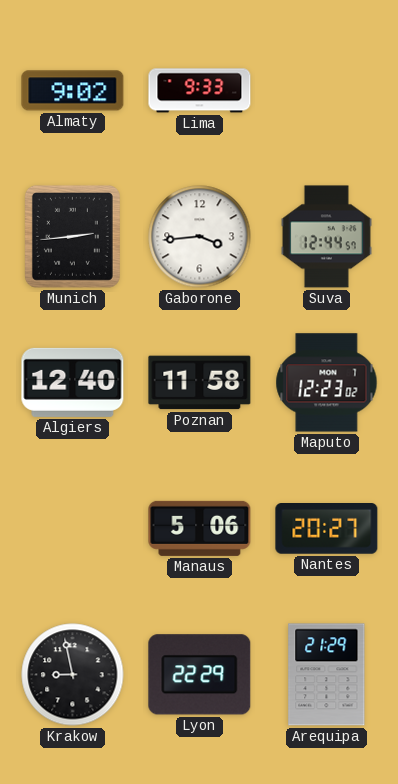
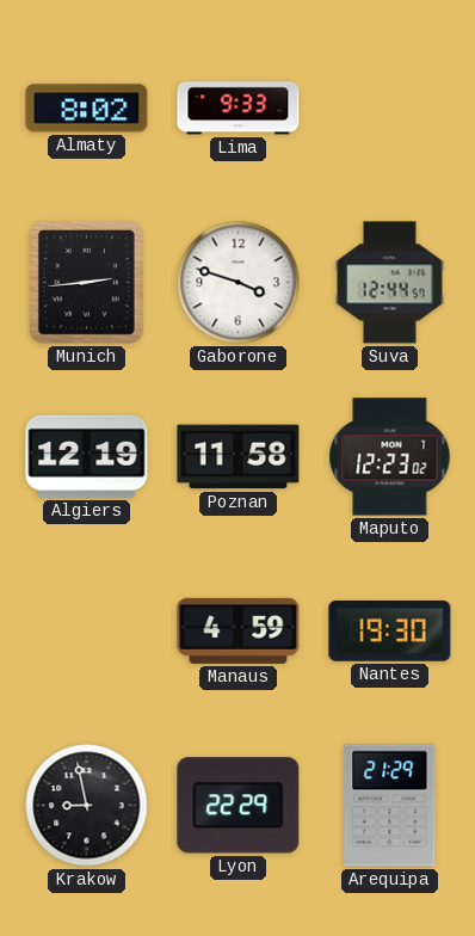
Almaty: 9:02 -> 8:02
Gaborone: 3:44 -> 3:48
Algiers: 12:40 -> 12:19
Manaus: 5:06 -> 4:59
Nantes: 20:27 -> 19:30
